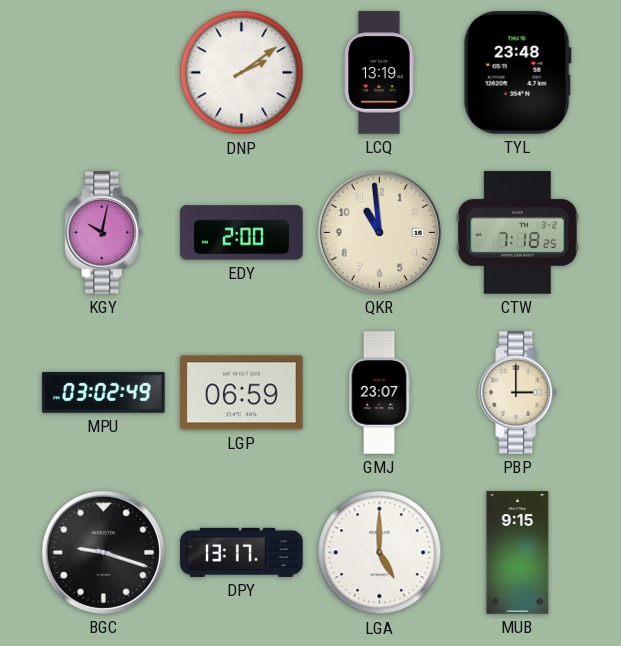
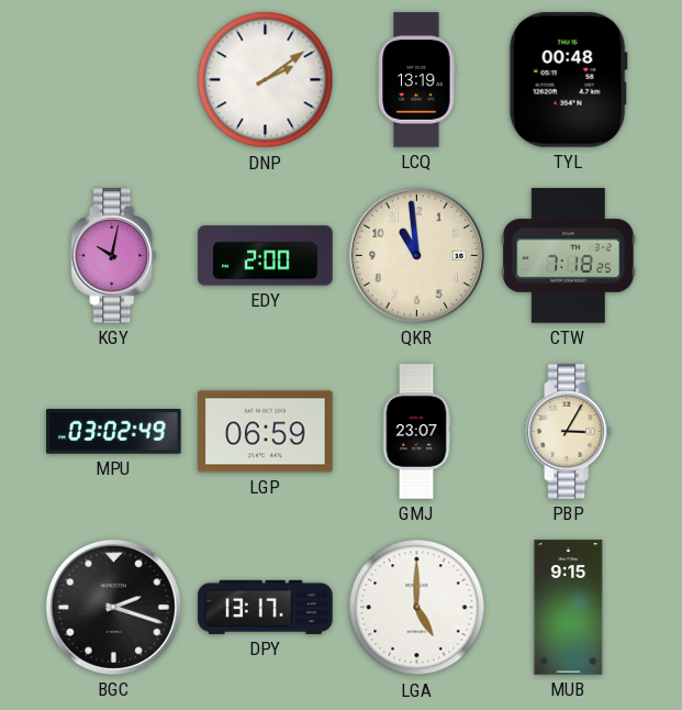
TYL: 23:48 -> 00:48
PBP: 3:00 -> 3:05
BGC: 9:18 -> 2:18
